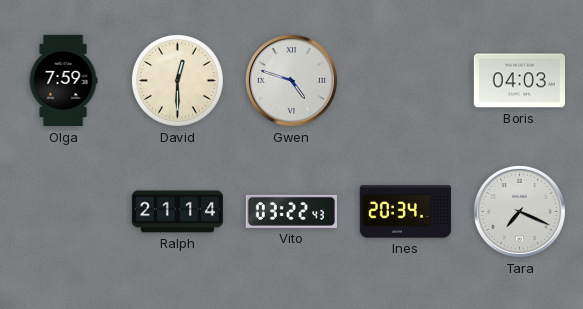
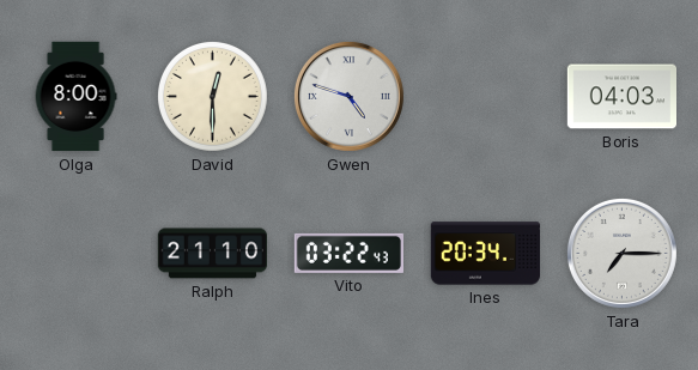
Olga: 7:59 -> 8:00
Ralph: 21:14 -> 21:10
Tara: 7:19 -> 7:15
